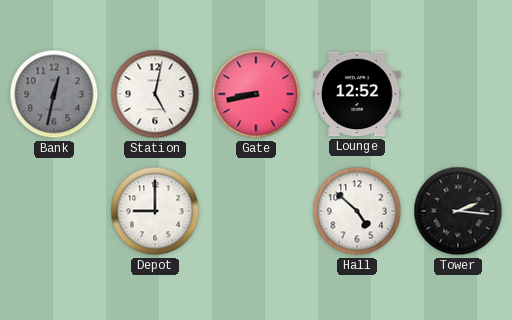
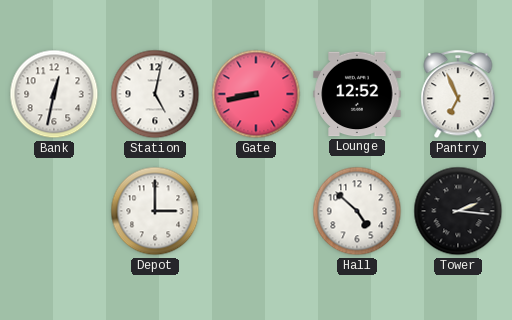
Bank dial: grey -> white
Pantry: none -> 6:56
Depot: 9:00 -> 3:00
